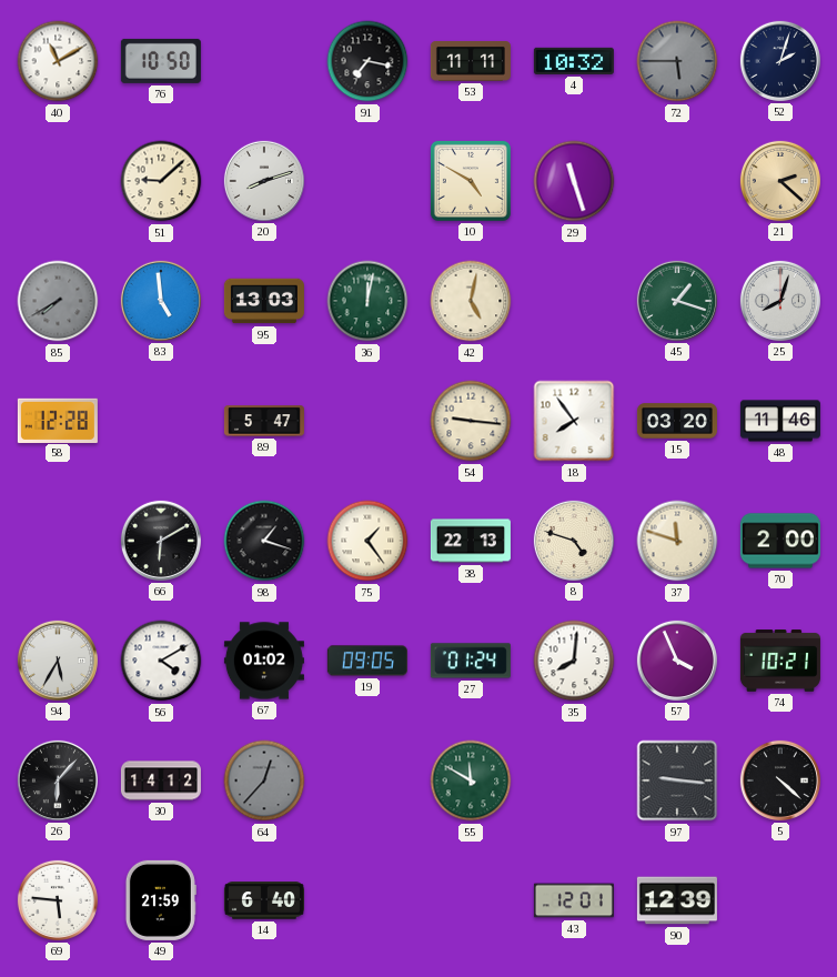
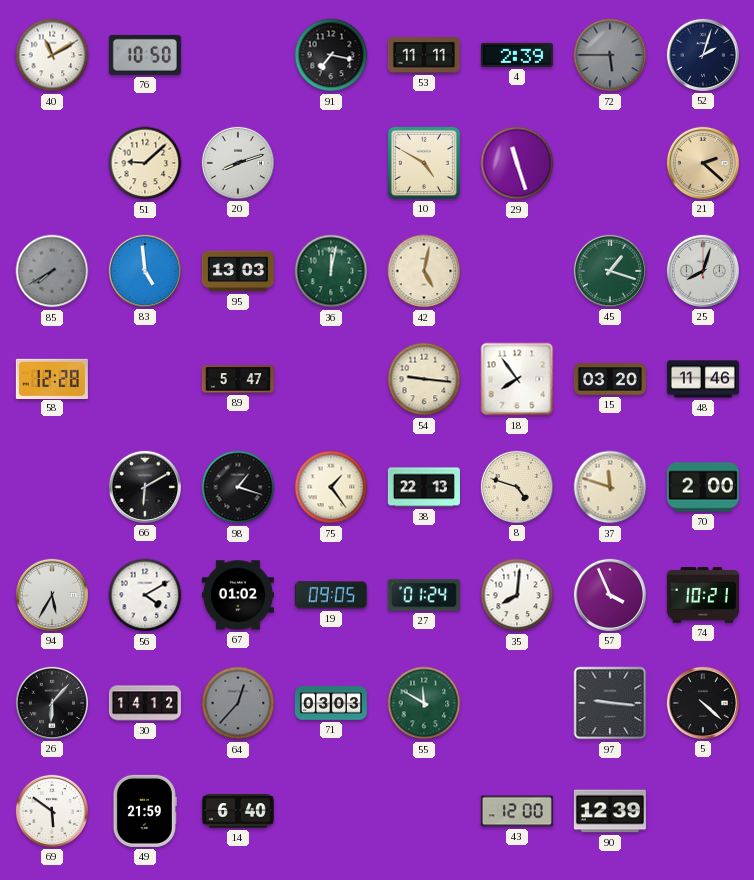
4: 10:32 -> 2:39
71: none -> 03:03
69: 5:46 -> 5:51
43: 12:01 -> 12:00
